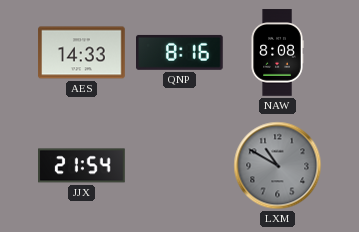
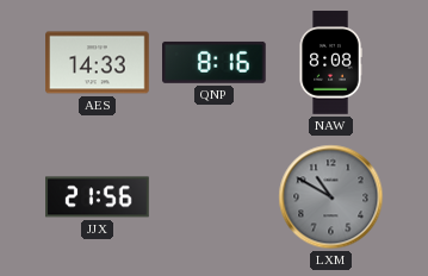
JJX: 21:54 -> 21:56
